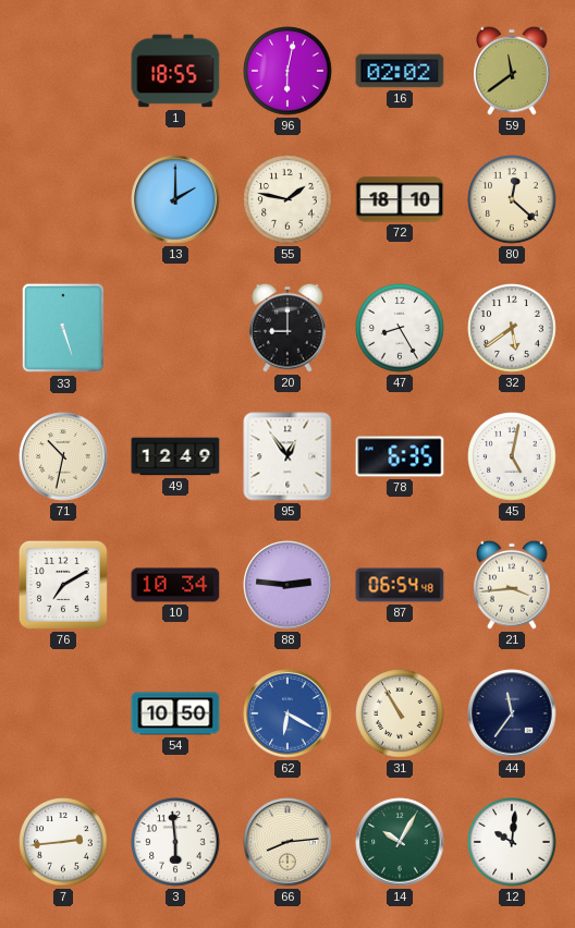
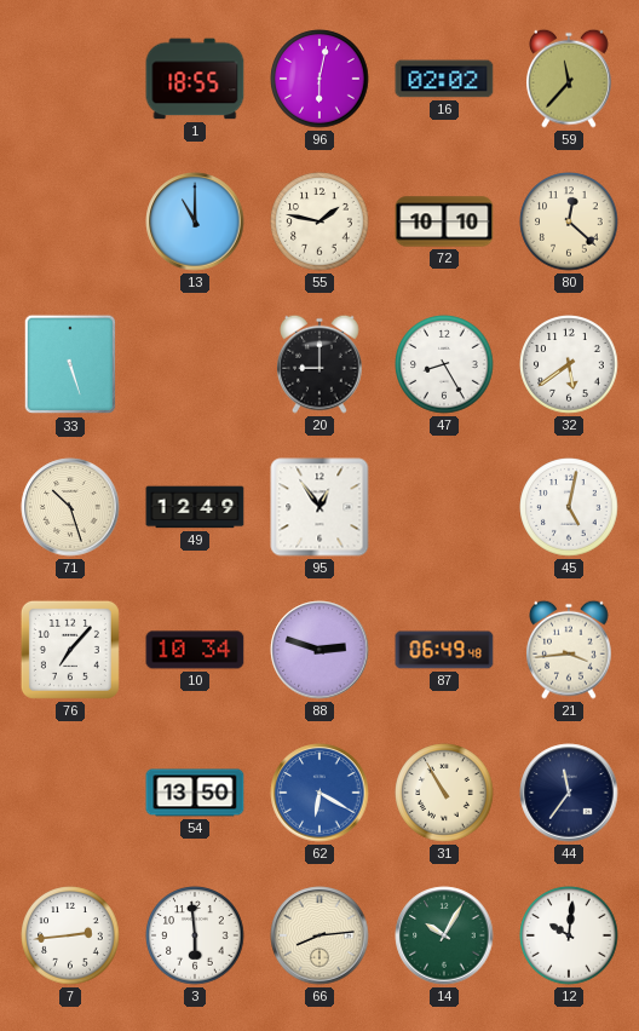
59: 11:39 -> 11:37
13: 2:00 -> 11:00
72: 18:10 -> 10:10
71: 10:32 -> 10:27
78: 6:35 -> none
76: 7:10 -> 7:07
88: 2:46 -> 2:48
87: 06:54 -> 06:49
54: 10:50 -> 13:50
